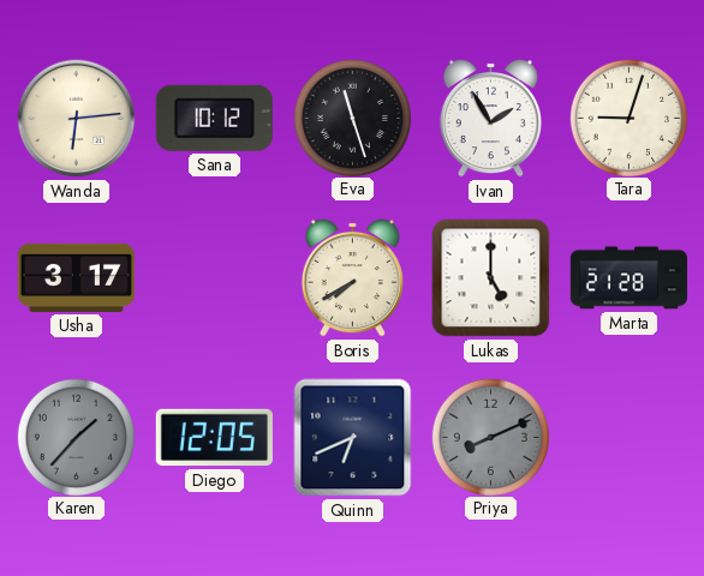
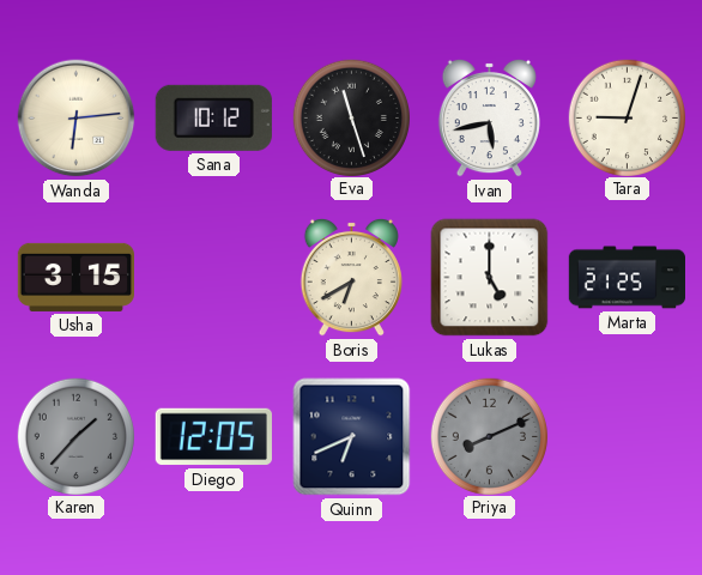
Ivan: 1:55 -> 5:43
Usha: 3:17 -> 3:15
Boris: 7:40 -> 6:40
Marta: 21:28 -> 21:25
